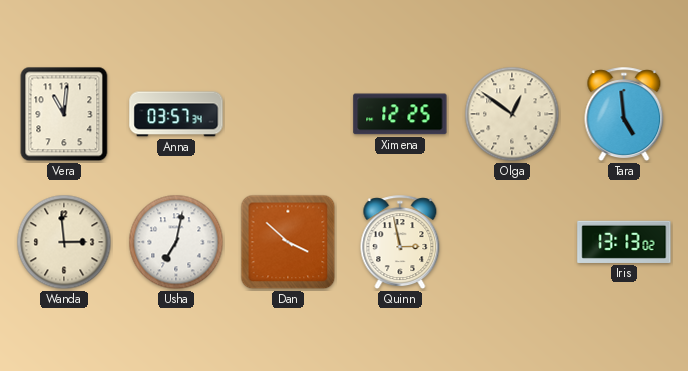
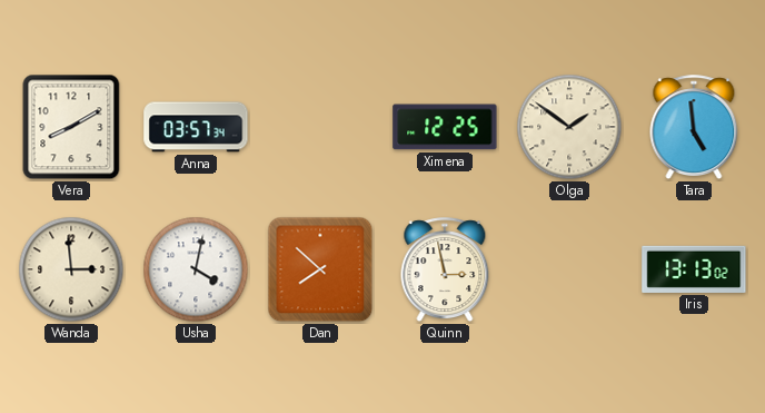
Vera: 11:01 -> 8:10
Olga: 12:51 -> 1:51
Usha: 7:02 -> 4:02
Dan: 3:52 -> 7:52
